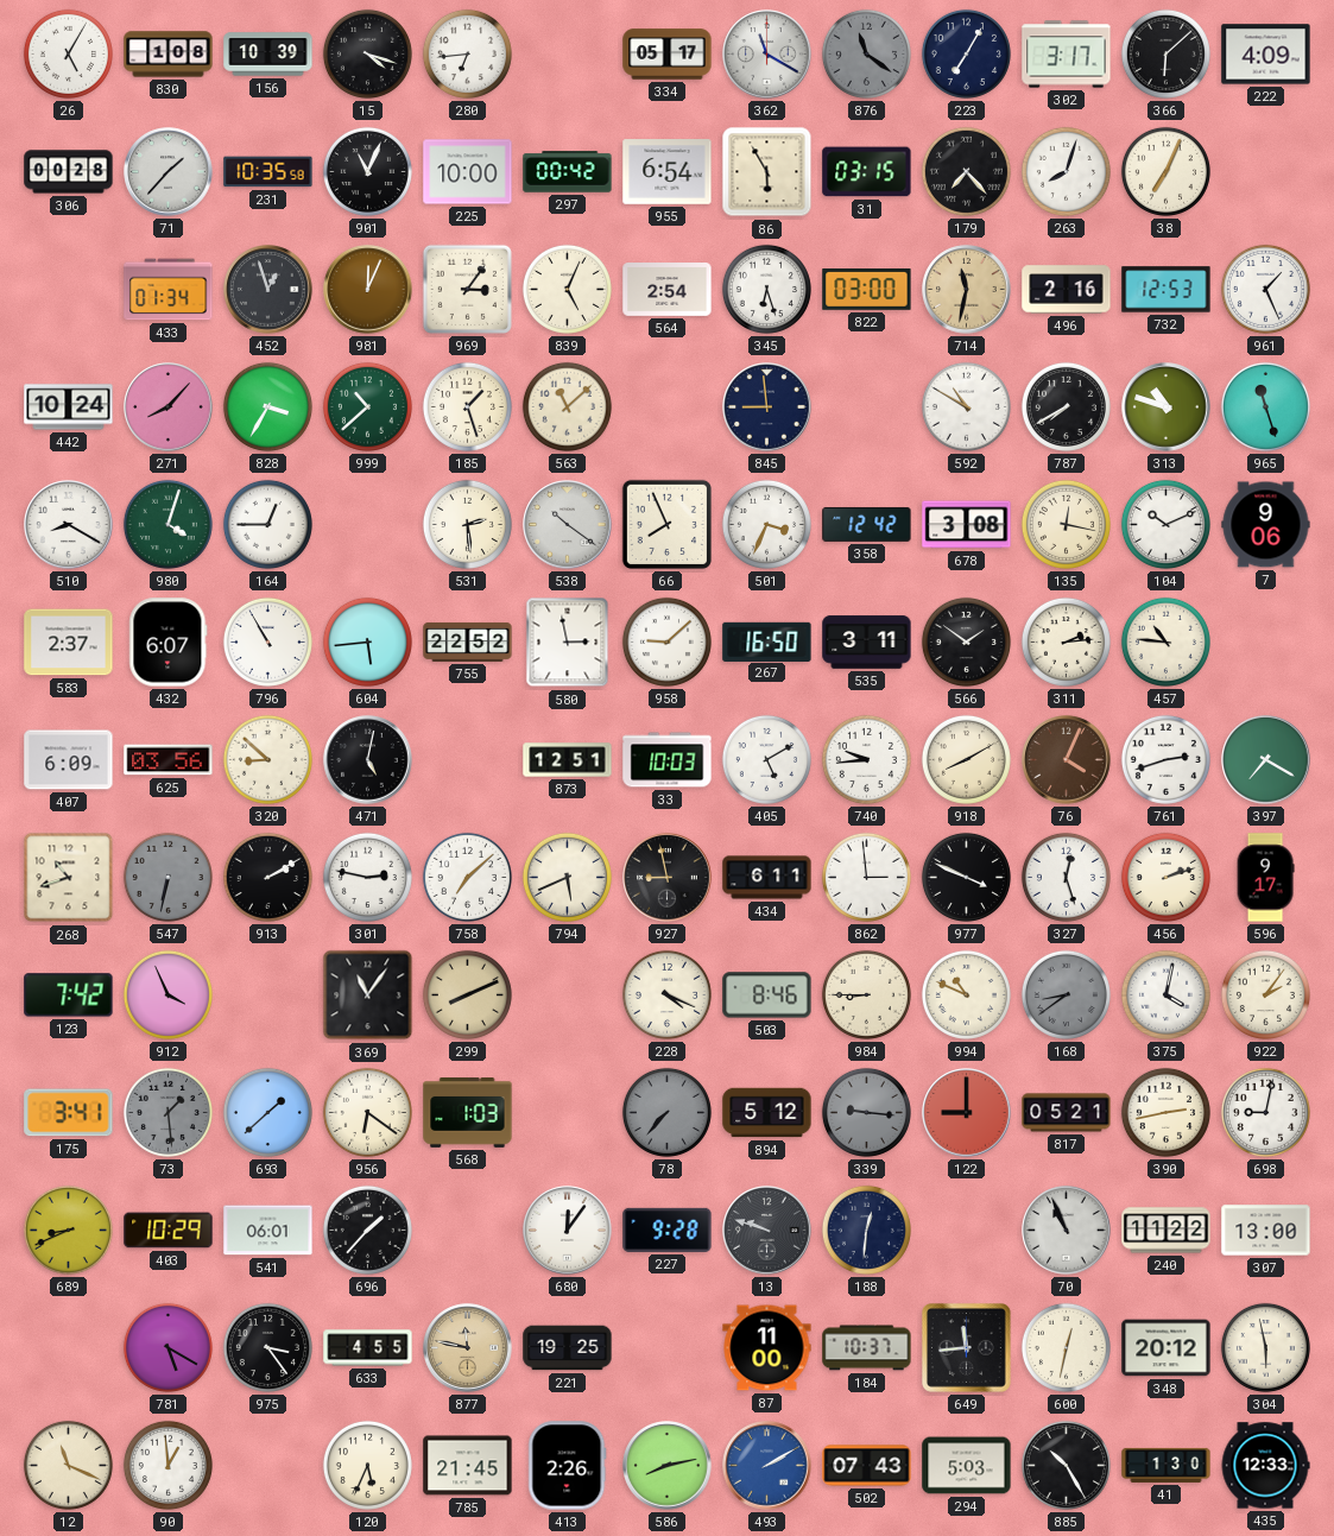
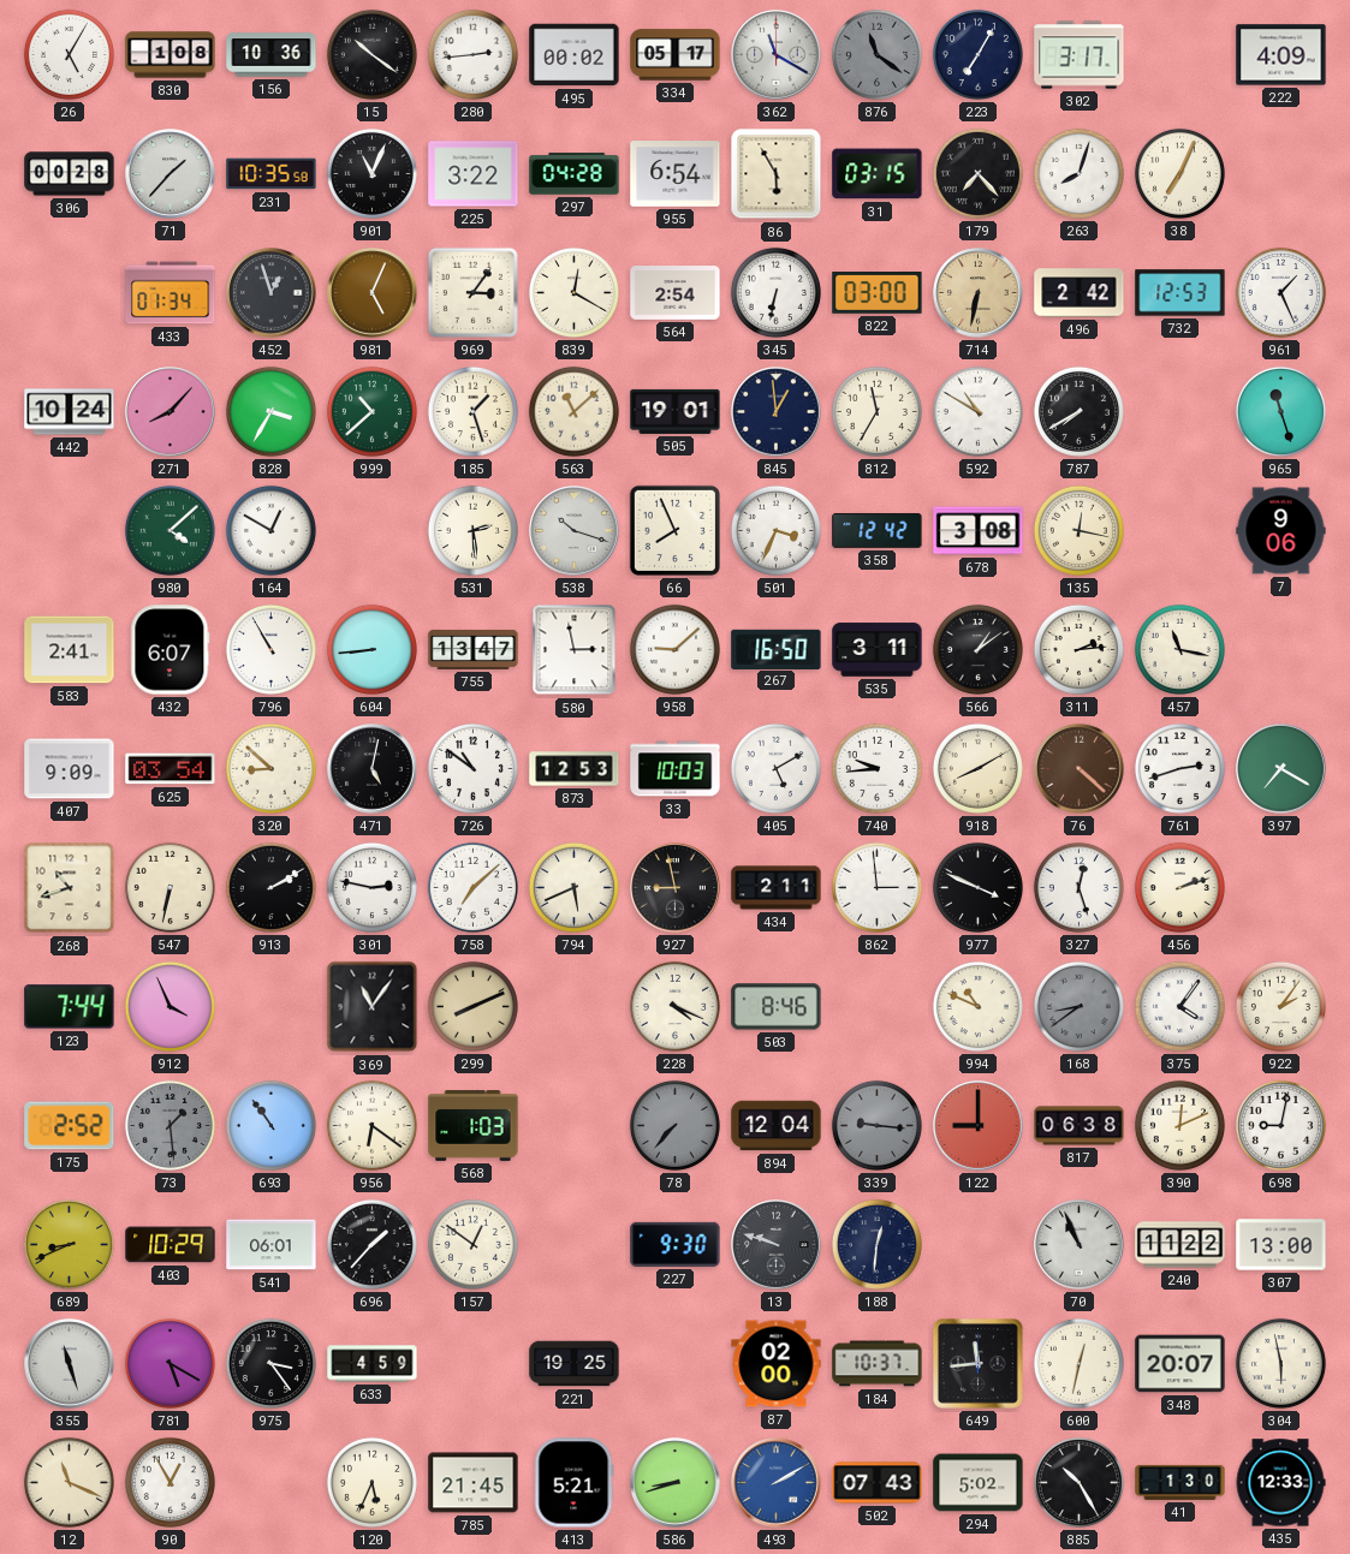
156: 10:39 -> 10:36
15: 4:18 -> 10:21
280: 6:44 -> 2:44
495: none -> 00:02
366: 6:08 -> none
225: 10:00 -> 3:22
297: 00:42 -> 04:28
981: 12:04 -> 5:04
839: 5:04 -> 12:20
345: 6:27 -> 6:32
714: 11:32 -> 6:32
496: 2:16 -> 2:42
505: none -> 19:01
845: 8:59 -> 12:59
812: none -> 11:35
313: 10:48 -> none
510: 8:20 -> none
980: 4:03 -> 4:08
164: 12:45 -> 12:50
538: 10:21 -> 10:18
104: 10:11 -> none
583: 2:37 -> 2:41
604: 5:44 -> 8:44
755: 22:52 -> 13:47
566: 1:51 -> 1:09
457: 10:46 -> 11:17
407: 6:09 -> 9:09
625: 03:56 -> 03:54
726: none -> 10:51
873: 12:51 -> 12:53
76: 4:04 -> 4:22
547 dial: grey -> cream
434: 6:11 -> 2:11
596: 9:17 -> none
123: 7:42 -> 7:44
984: 8:45 -> none
375: 4:02 -> 4:06
175: 3:41 -> 2:52
693: 1:38 -> 10:54
894: 5:12 -> 12:04
817: 05:21 -> 06:38
390: 2:43 -> 12:11
157: none -> 12:51
680: 12:06 -> none
227: 9:28 -> 9:30
355: none -> 11:27
633: 4:55 -> 4:59
877: 11:47 -> none
87: 11:00 -> 02:00
348: 20:12 -> 20:07
90: 12:59 -> 12:55
413: 2:26 -> 5:21
586: 8:13 -> 8:42
294: 5:03 -> 5:02
